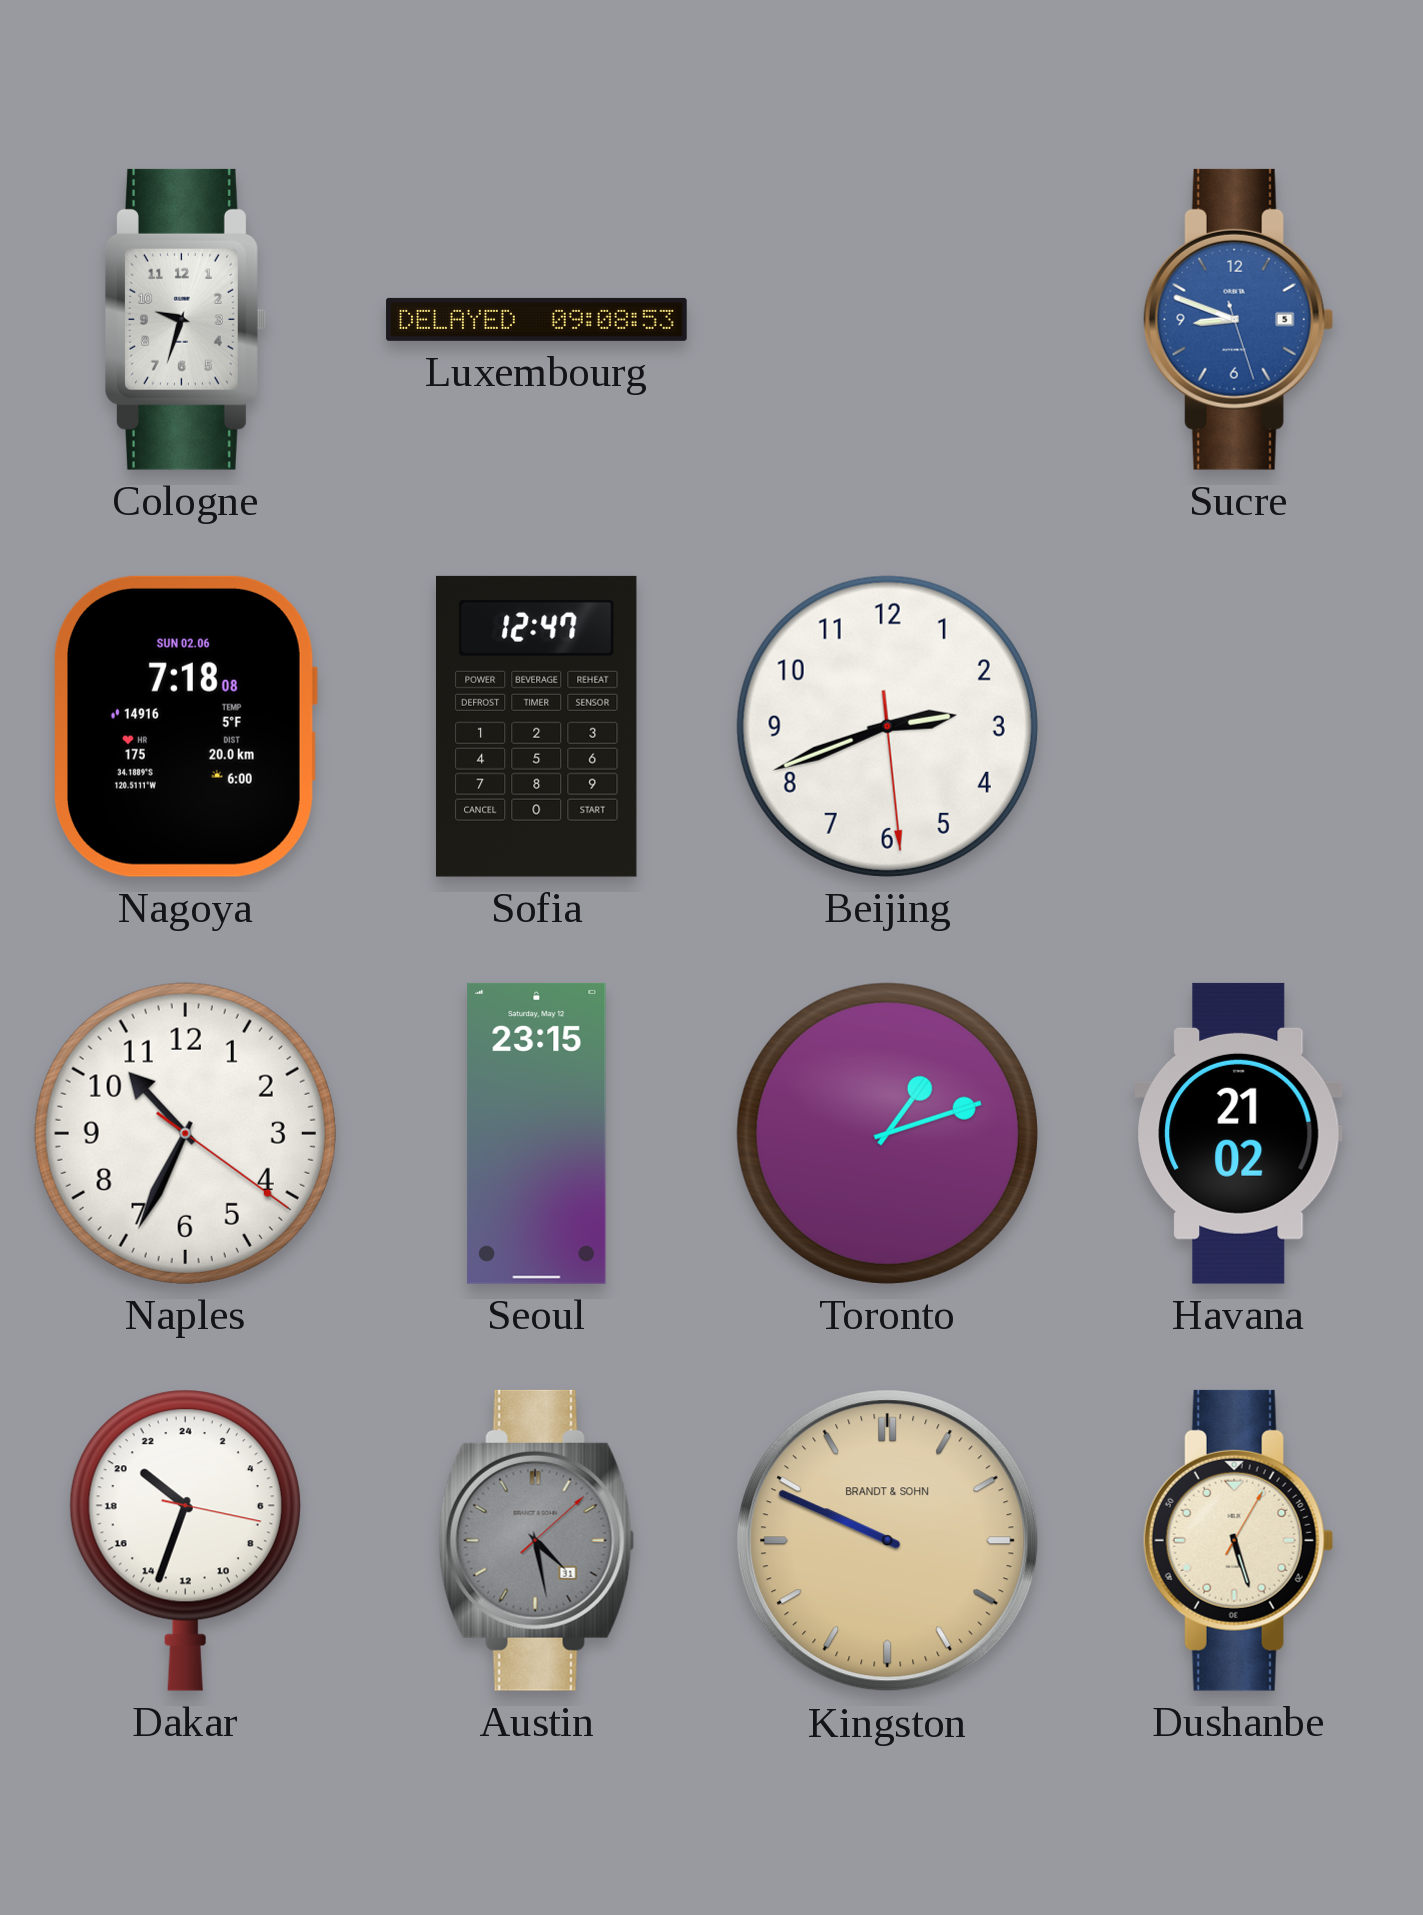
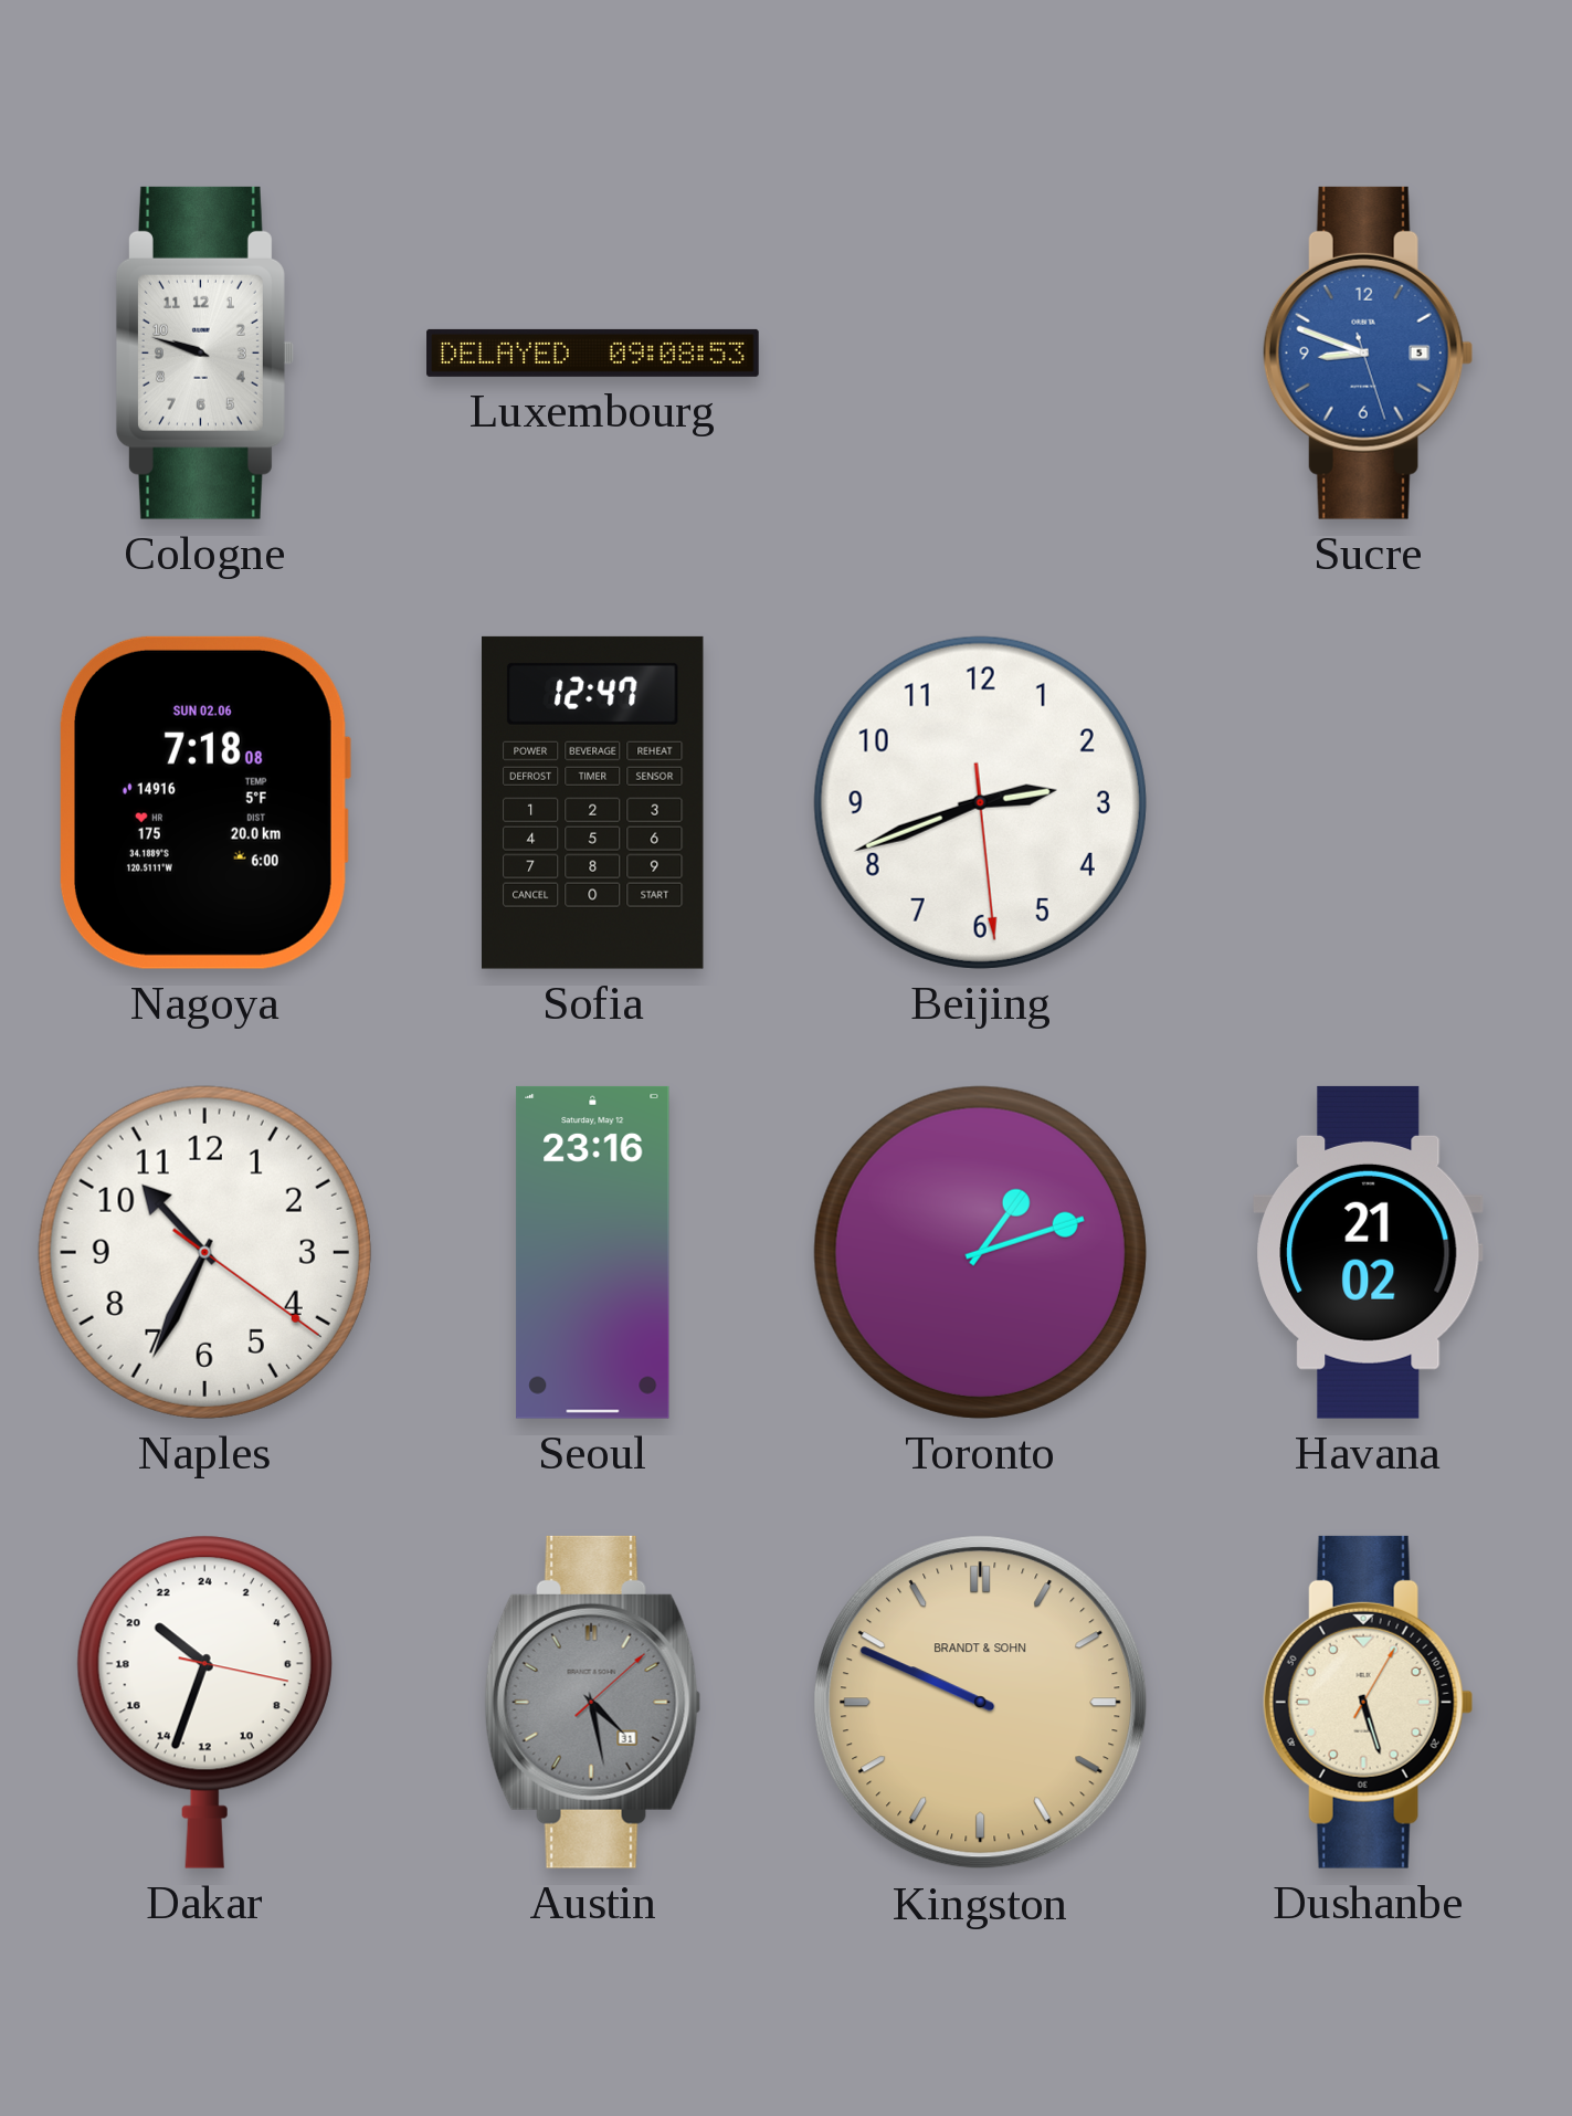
Cologne: 9:33 -> 9:48
Seoul: 23:15 -> 23:16
